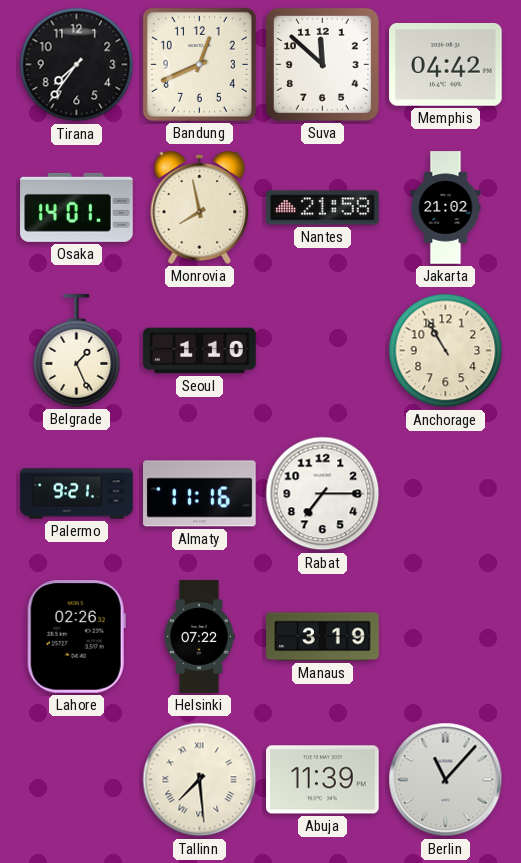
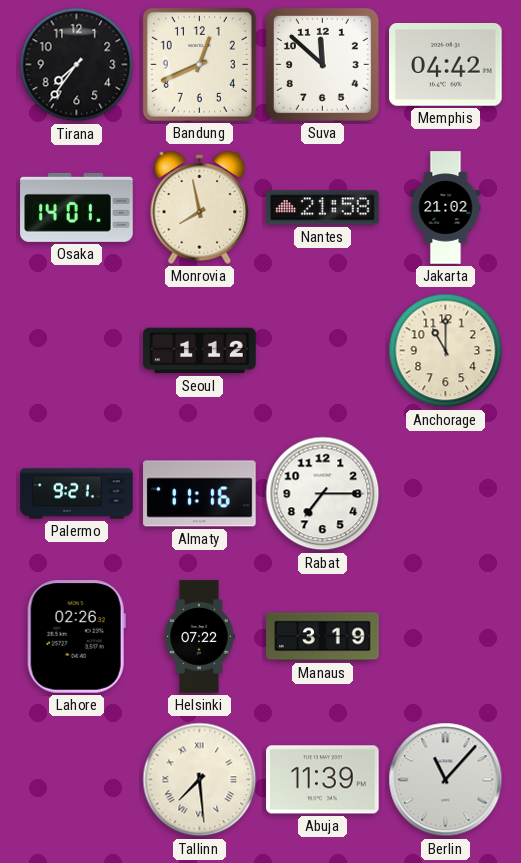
Belgrade: 1:26 -> none
Seoul: 1:10 -> 1:12
Anchorage: 10:55 -> 11:00
